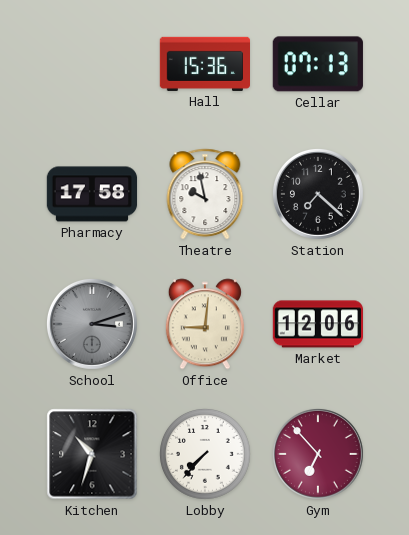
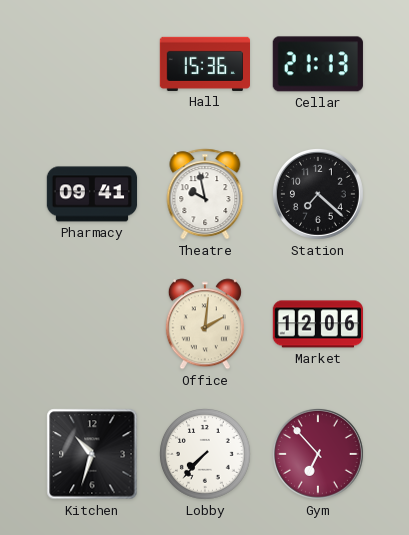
Cellar: 07:13 -> 21:13
Pharmacy: 17:58 -> 09:41
School: 3:12 -> none
Office: 9:01 -> 2:01
